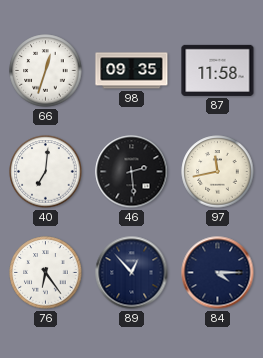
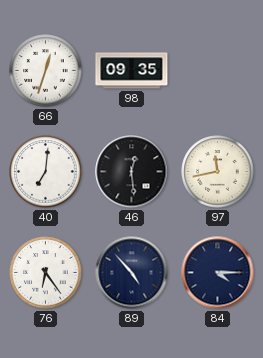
87: 11:58 -> none
46: 2:29 -> 12:29
89: 12:53 -> 4:53
